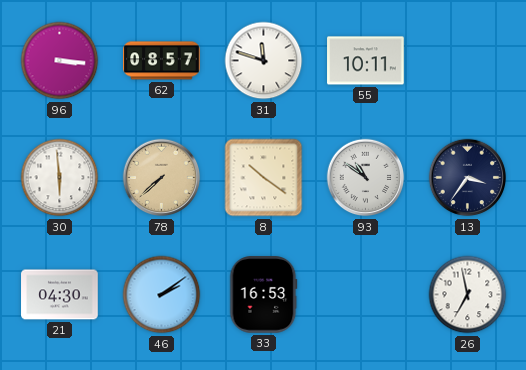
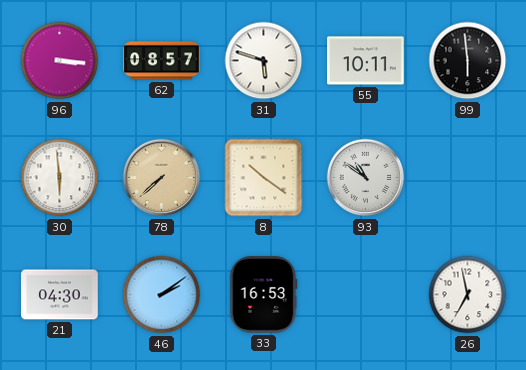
31: 11:48 -> 5:48
99: none -> 5:59
13: 3:36 -> none
